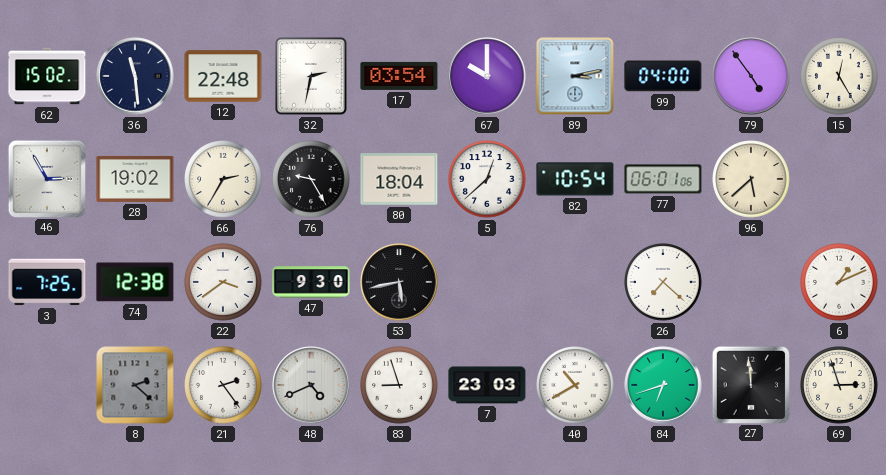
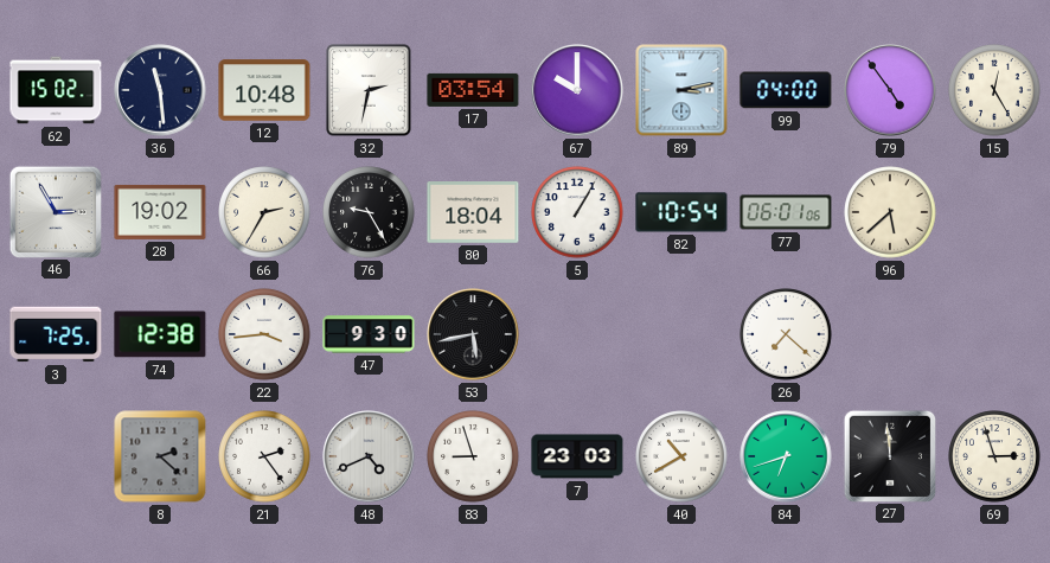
12: 22:48 -> 10:48
5: 12:38 -> 1:05
22: 3:39 -> 3:44
6: 1:11 -> none
